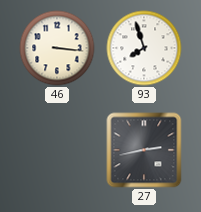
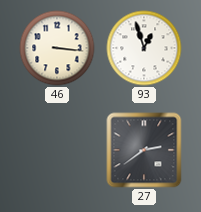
93: 7:57 -> 12:57
27: 2:43 -> 2:39
